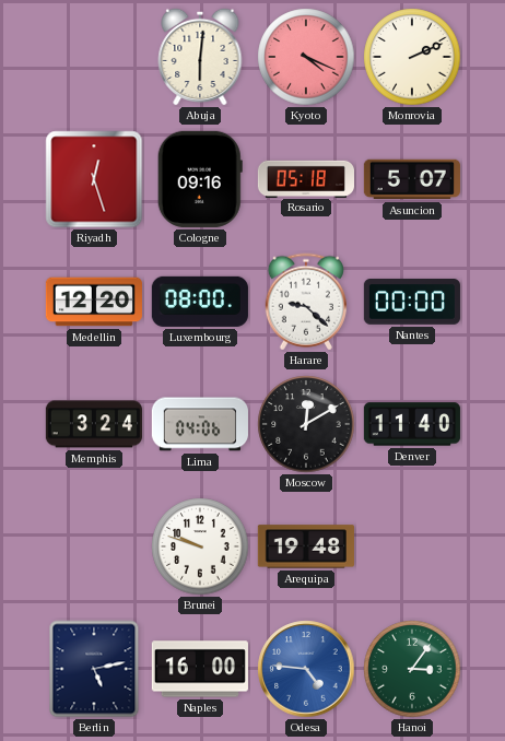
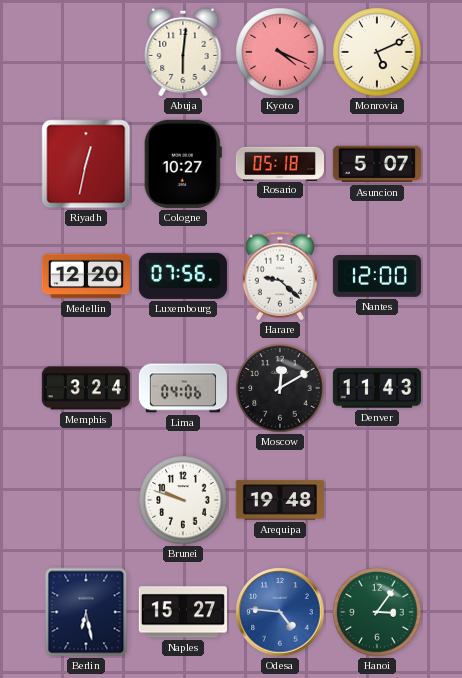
Monrovia: 2:11 -> 5:11
Riyadh: 12:27 -> 12:32
Cologne: 09:16 -> 10:27
Luxembourg: 08:00 -> 07:56
Nantes: 00:00 -> 12:00
Denver: 11:40 -> 11:43
Berlin: 5:13 -> 6:28
Naples: 16:00 -> 15:27
